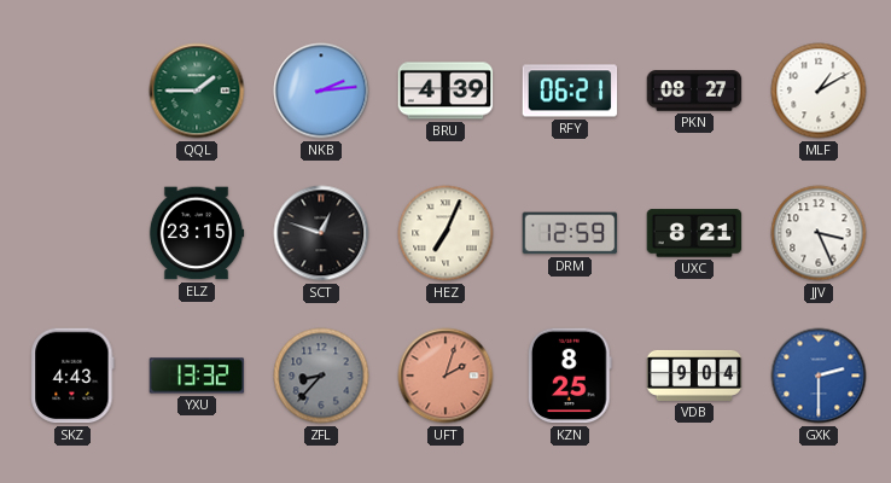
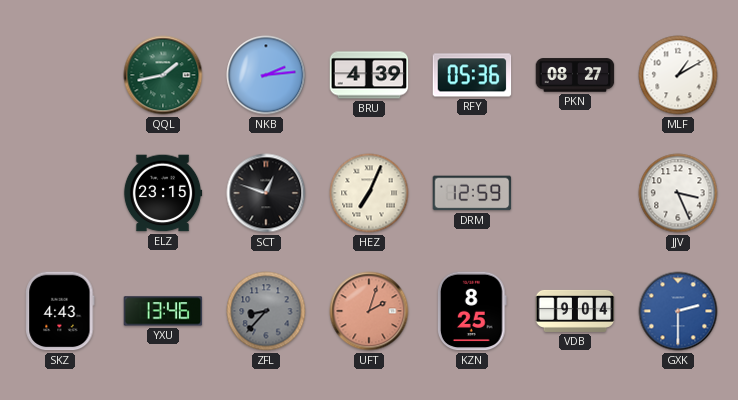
QQL: 1:45 -> 1:43
RFY: 06:21 -> 05:36
UXC: 8:21 -> none
YXU: 13:32 -> 13:46
